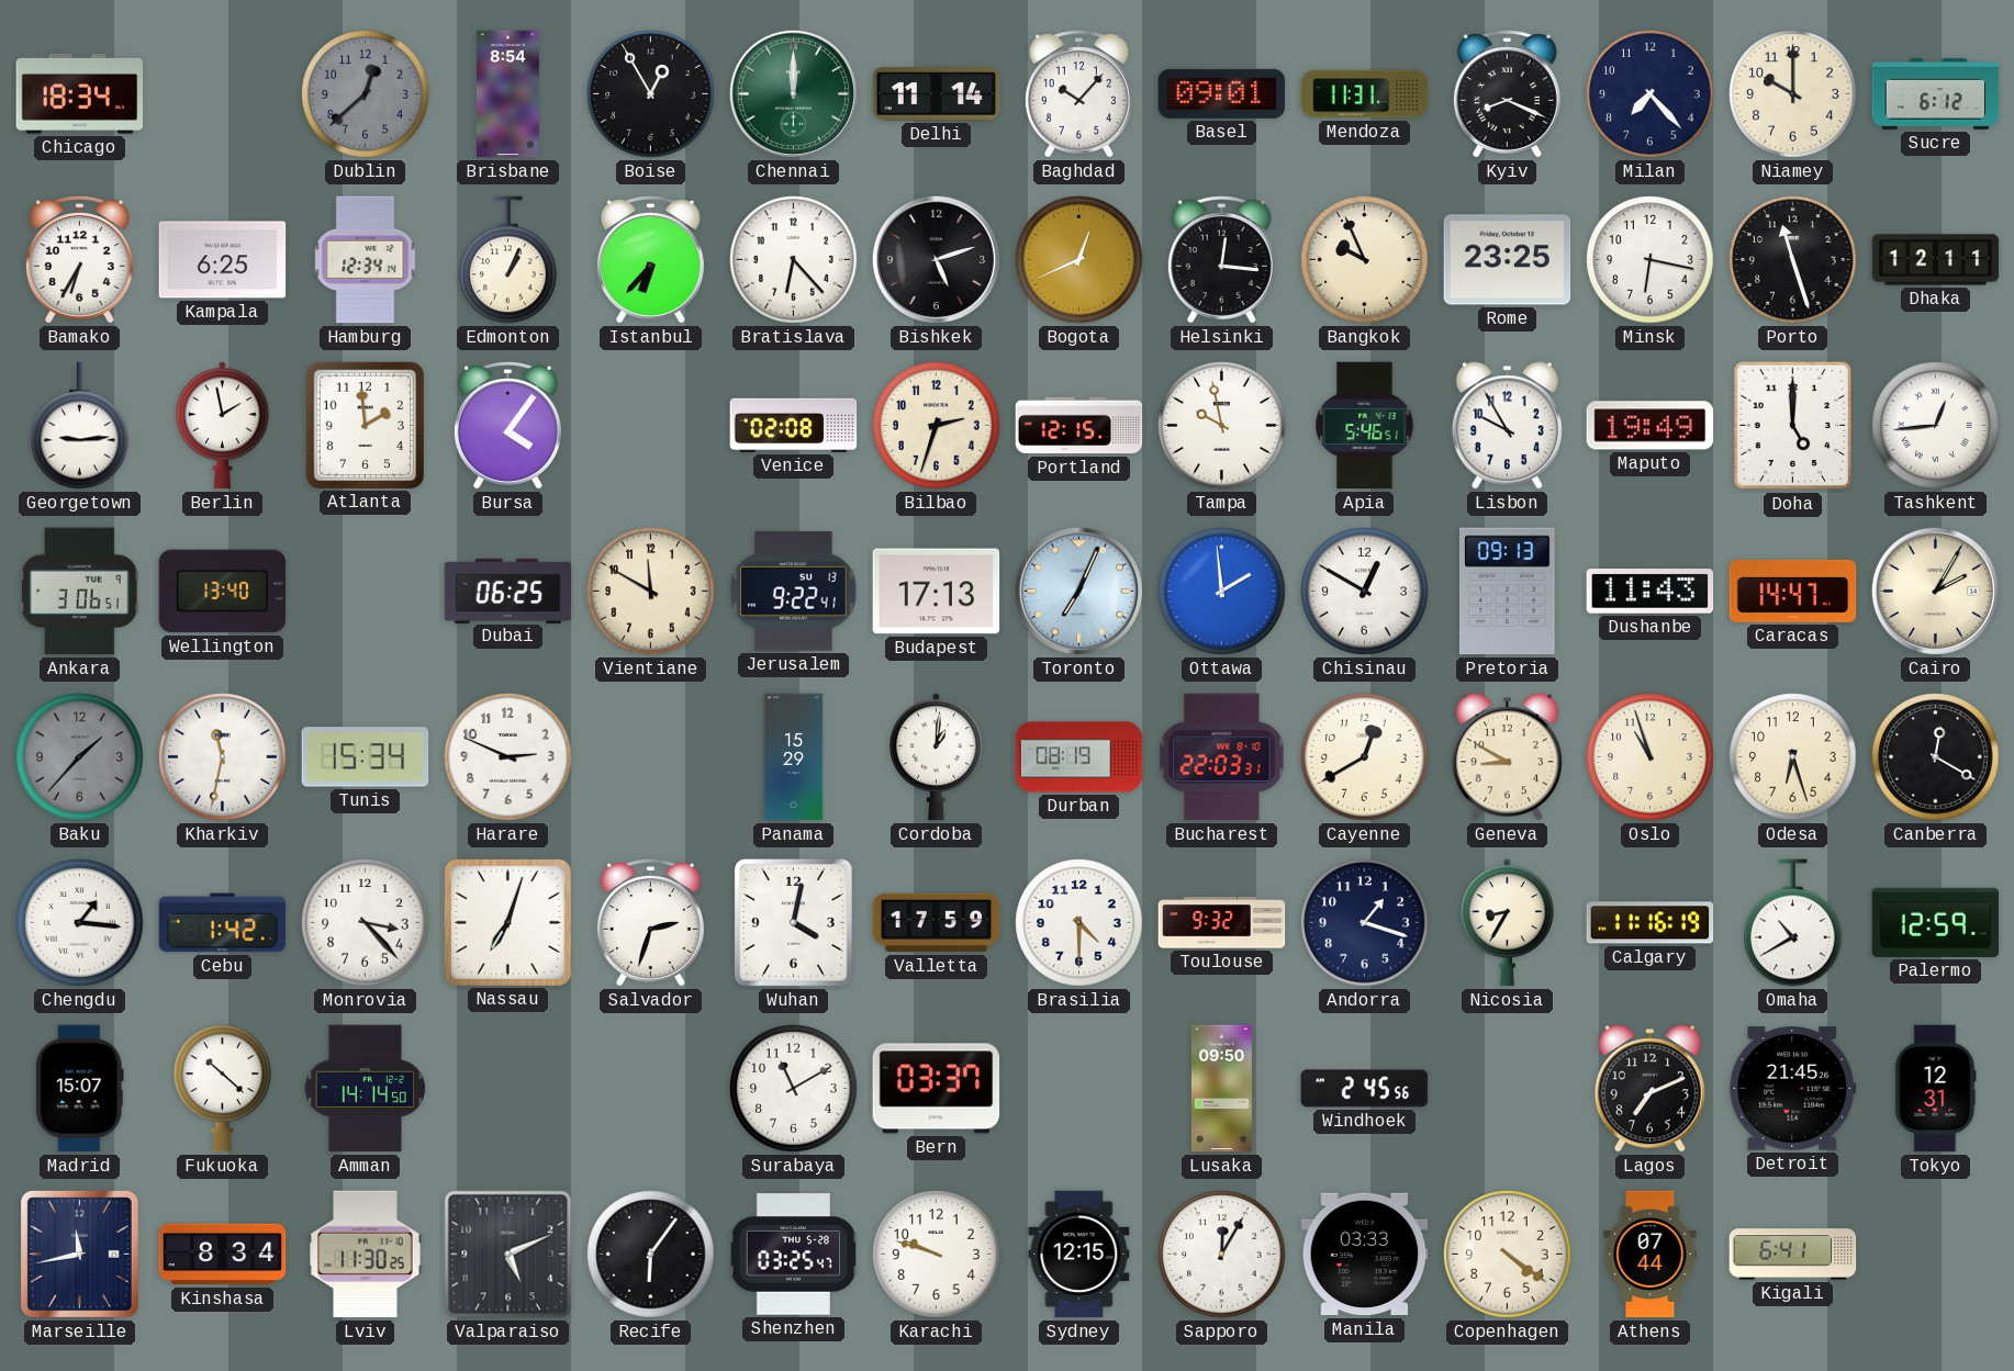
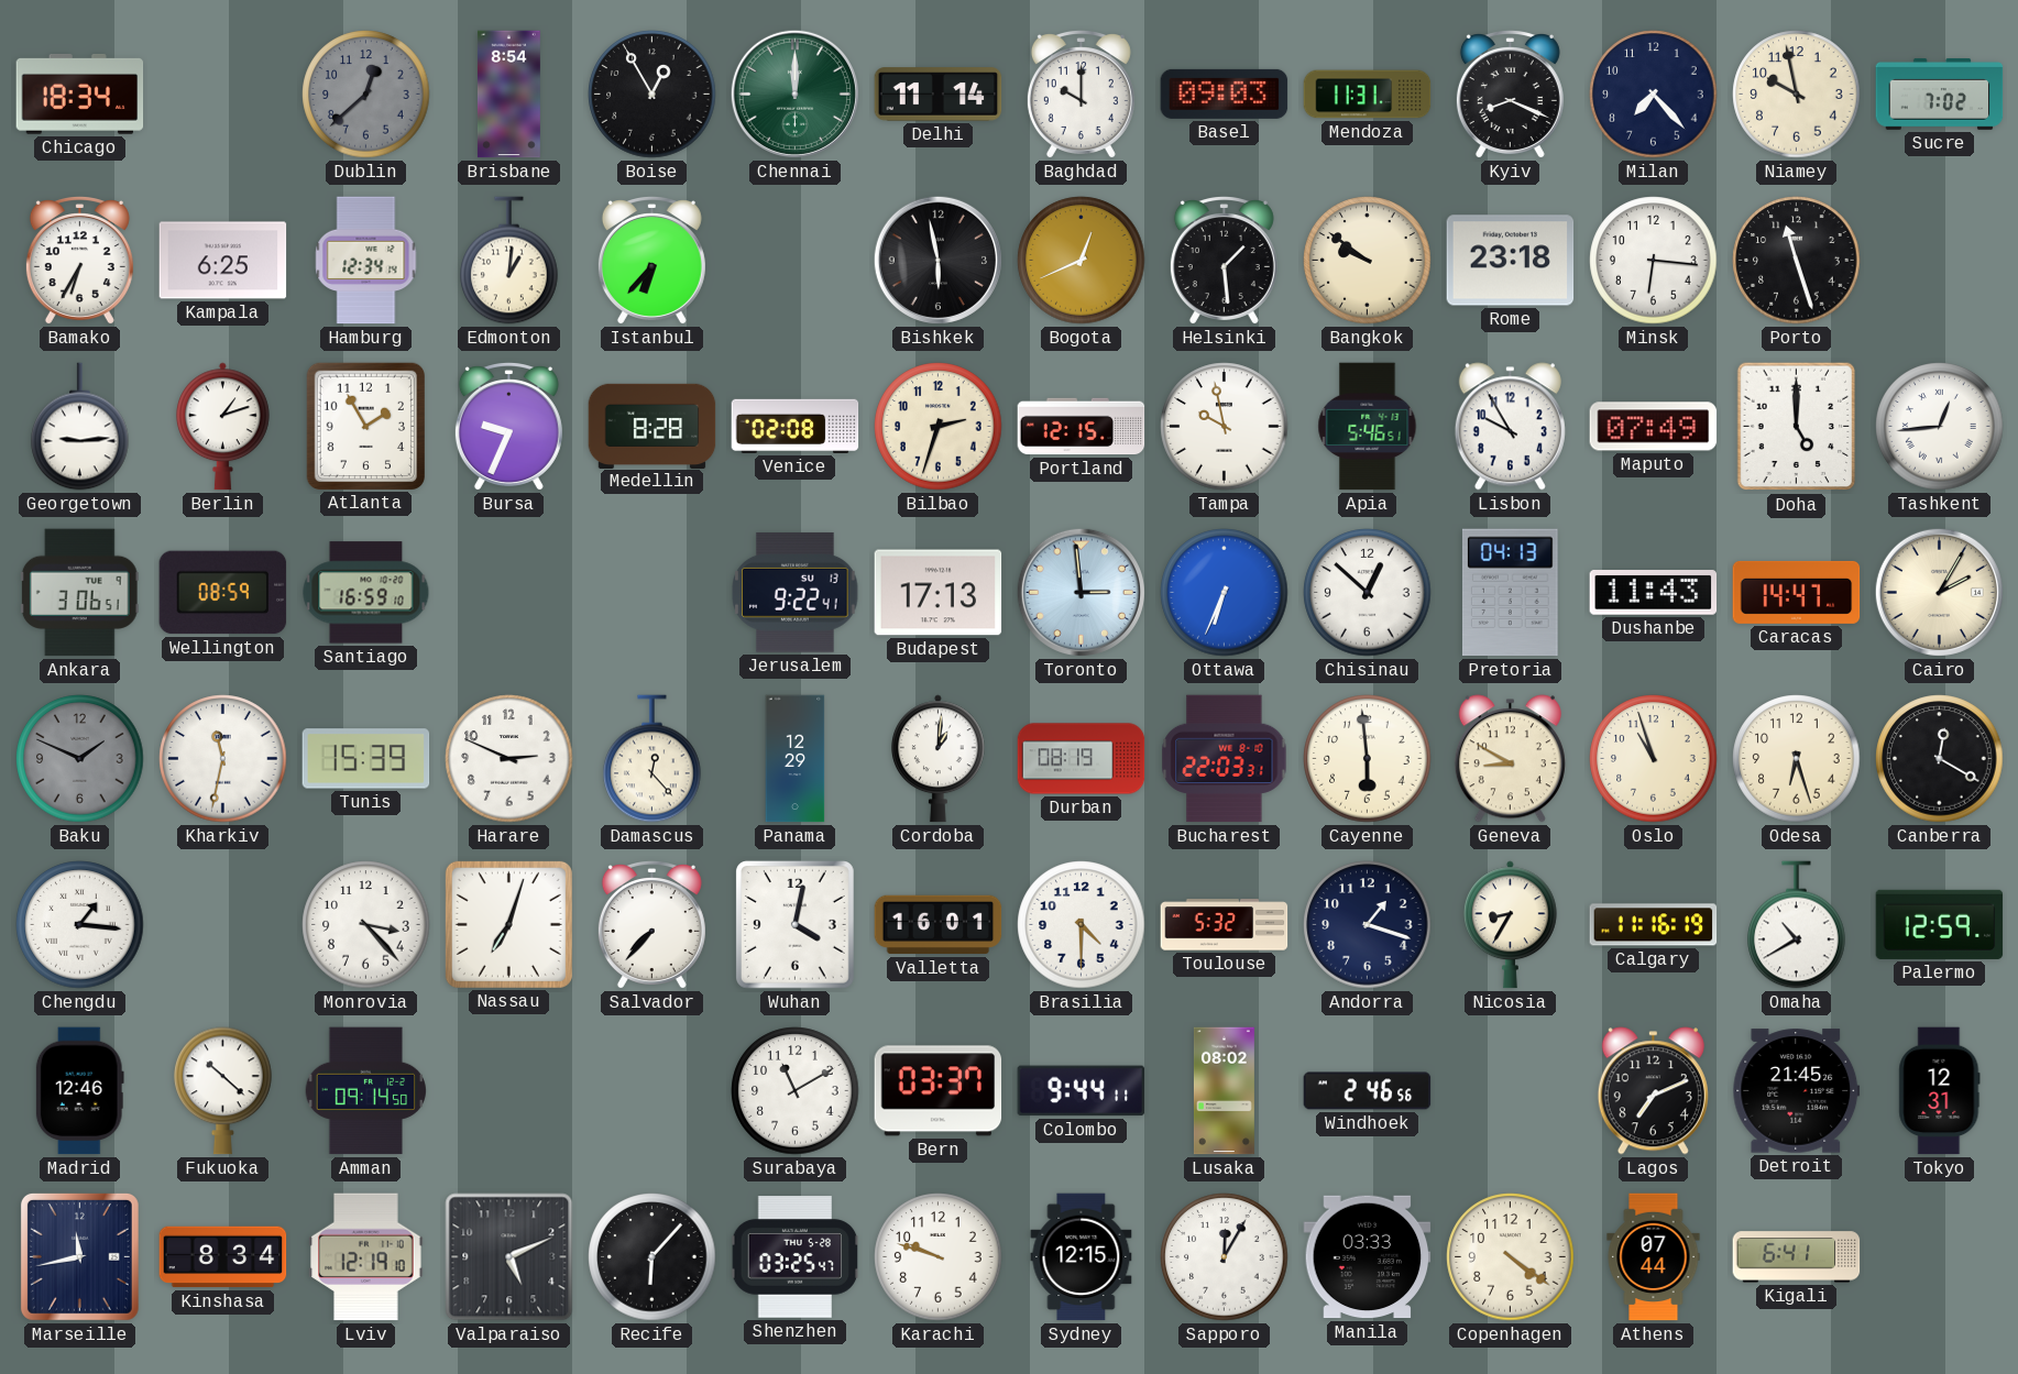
Baghdad: 10:07 -> 10:00
Basel: 09:01 -> 09:03
Niamey: 10:00 -> 9:58
Sucre: 6:12 -> 7:02
Edmonton: 1:04 -> 1:01
Bratislava: 6:23 -> none
Bishkek: 5:12 -> 5:58
Helsinki: 12:16 -> 1:29
Bangkok: 9:56 -> 9:51
Rome: 23:25 -> 23:18
Minsk: 6:17 -> 6:16
Dhaka: 12:11 -> none
Berlin: 1:58 -> 1:12
Atlanta: 1:59 -> 1:55
Bursa: 4:06 -> 9:34
Medellin: none -> 8:28
Maputo: 19:49 -> 07:49
Wellington: 13:40 -> 08:59
Santiago: none -> 16:59
Dubai: 06:25 -> none
Vientiane: 11:50 -> none
Toronto: 7:04 -> 2:59
Ottawa: 1:59 -> 6:34
Chisinau: 12:50 -> 12:52
Pretoria: 09:13 -> 04:13
Baku: 1:37 -> 1:49
Tunis: 15:34 -> 15:39
Damascus: none -> 12:23
Panama: 15:29 -> 12:29
Cayenne: 12:40 -> 5:59
Cebu: 1:42 -> none
Salvador: 2:33 -> 7:37
Valletta: 17:59 -> 16:01
Toulouse: 9:32 -> 5:32
Madrid: 15:07 -> 12:46
Amman: 14:14 -> 09:14
Colombo: none -> 9:44
Lusaka: 09:50 -> 08:02
Windhoek: 2:45 -> 2:46
Lviv: 11:30 -> 12:19
Recife: 6:06 -> 6:07
